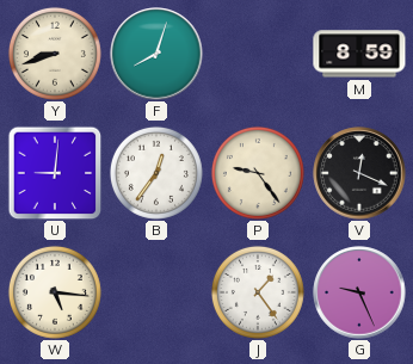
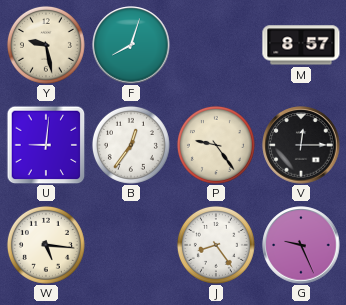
Y: 8:42 -> 9:28
M: 8:59 -> 8:57
V: 12:19 -> 12:15
J: 1:24 -> 8:24
